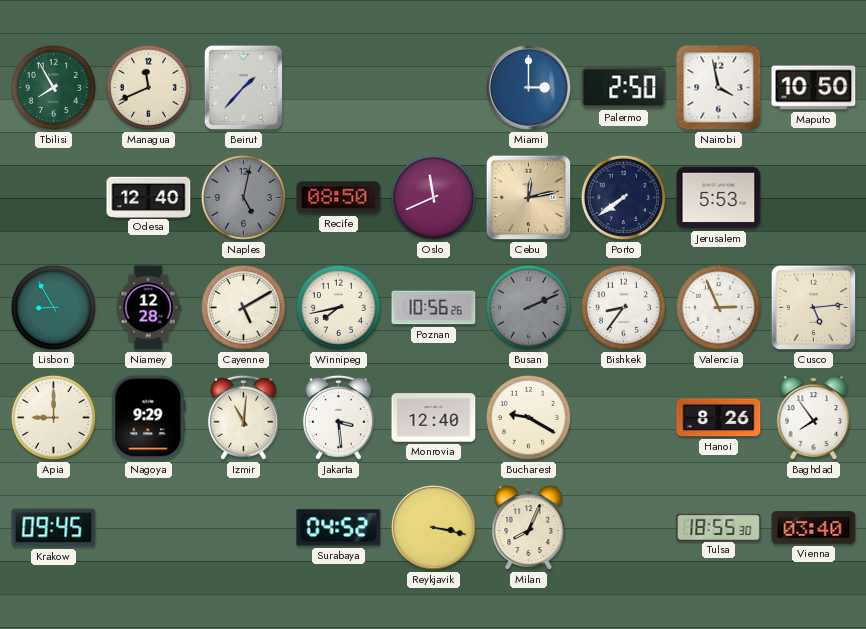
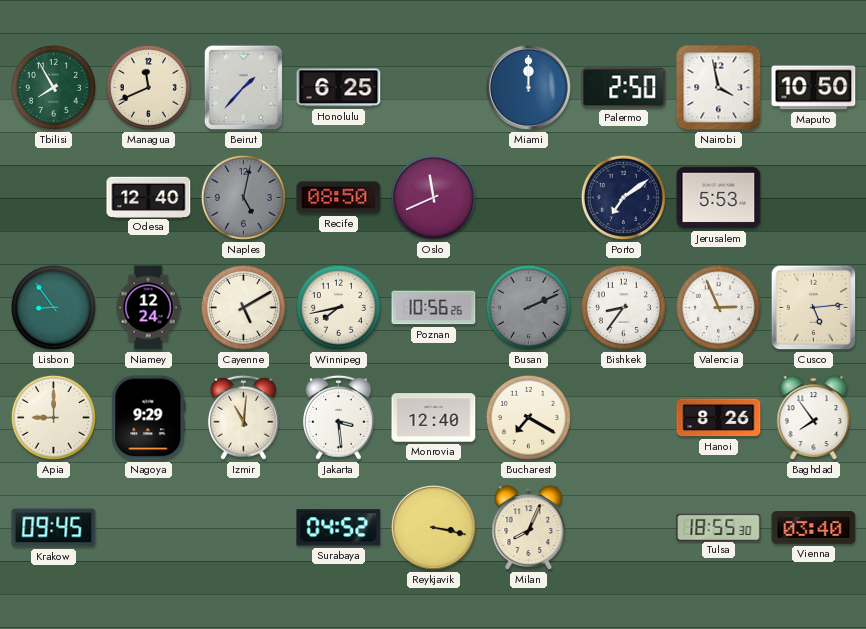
Honolulu: none -> 6:25
Miami: 3:00 -> 12:00
Cebu: 12:13 -> none
Porto: 7:39 -> 7:09
Lisbon: 8:55 -> 8:54
Niamey: 12:28 -> 12:24
Bucharest: 9:20 -> 7:20
